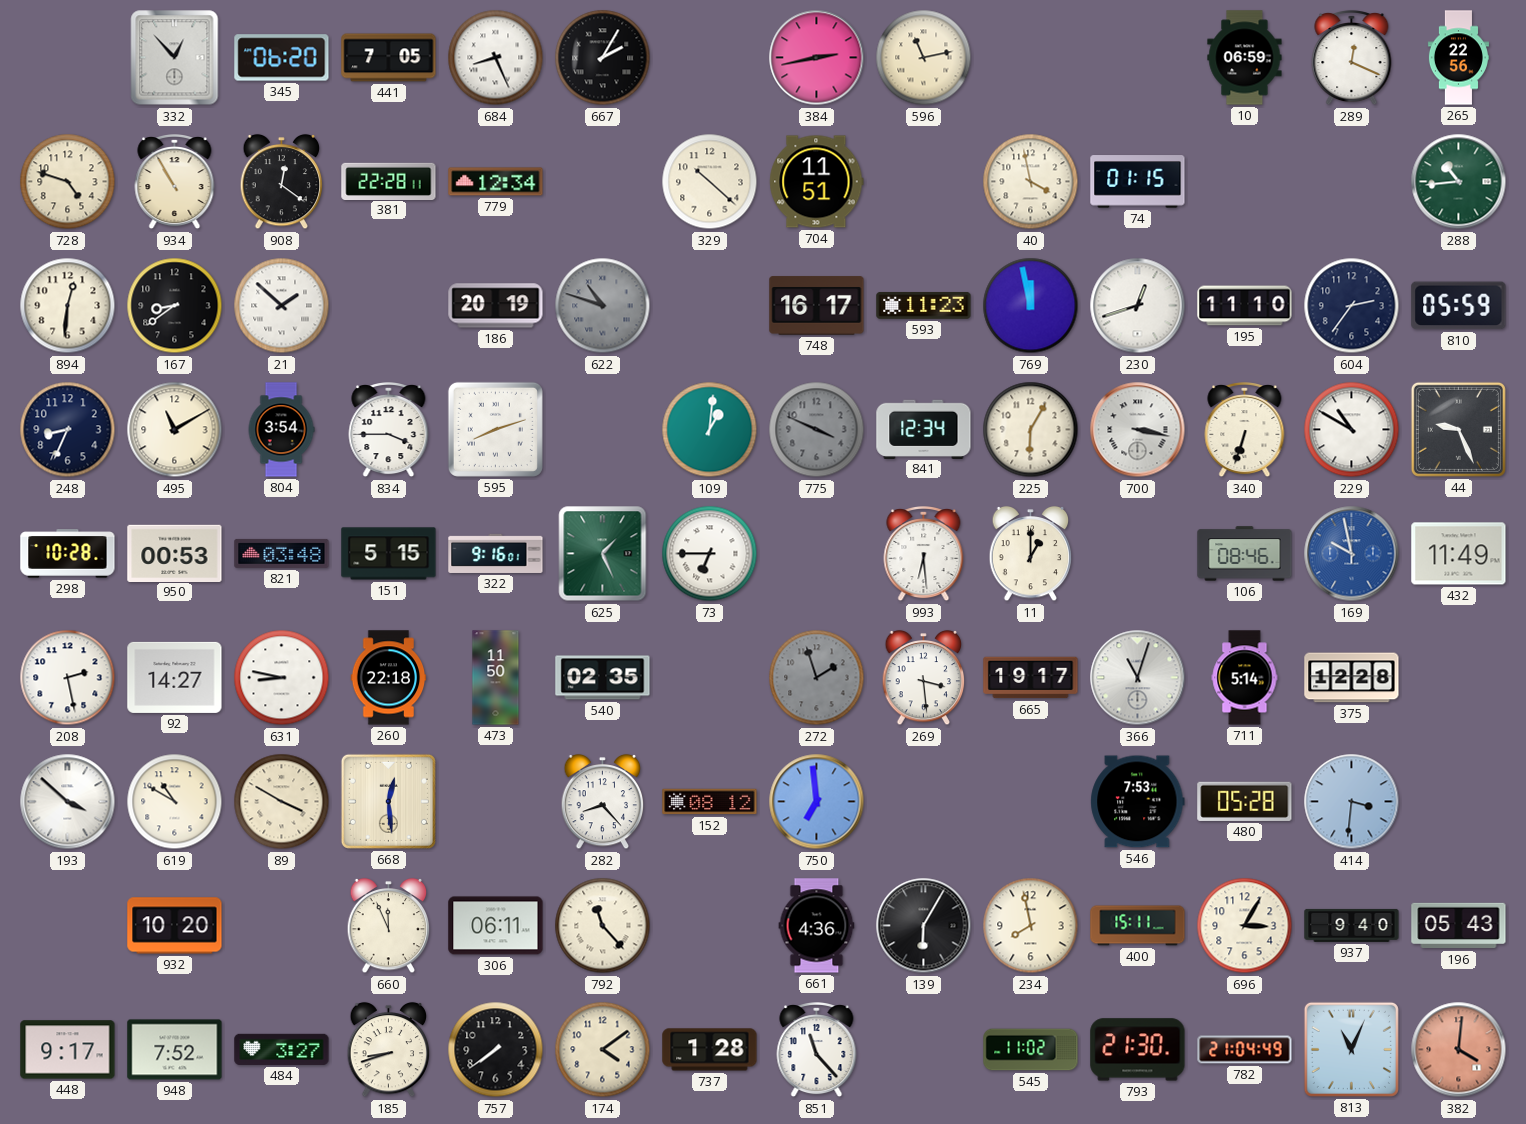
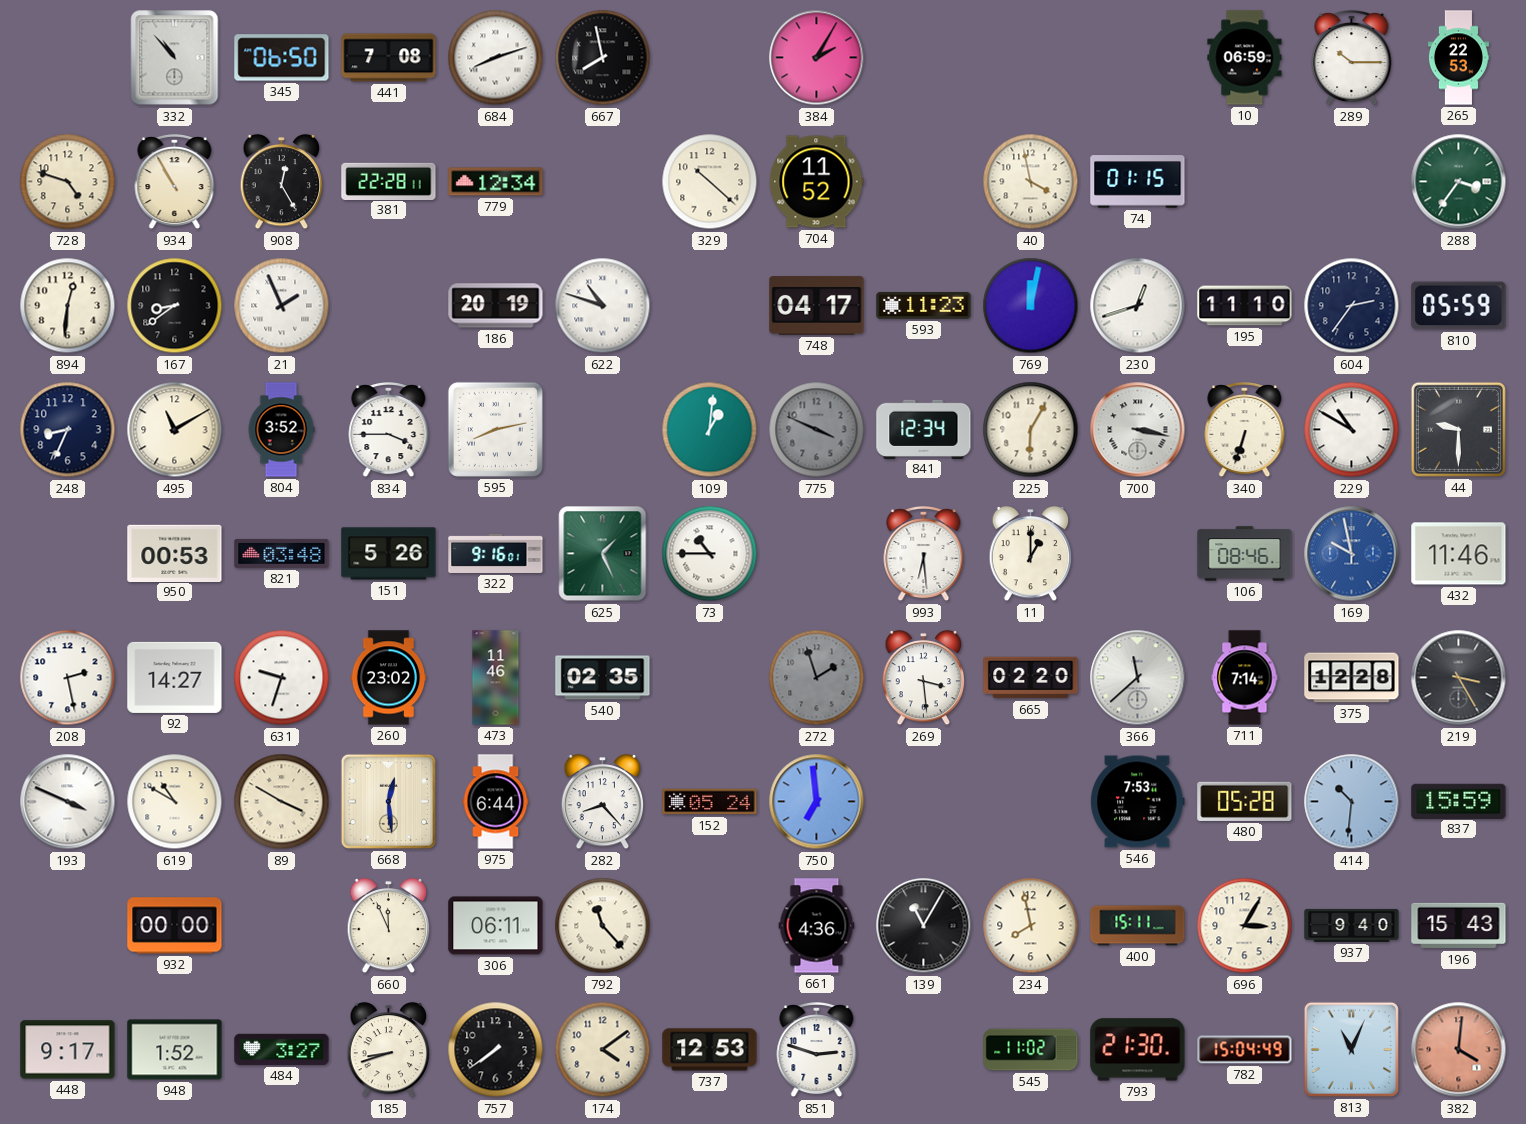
332: 12:53 -> 10:53
345: 06:20 -> 06:50
441: 7:05 -> 7:08
684: 8:26 -> 8:12
667: 2:05 -> 7:58
384: 2:43 -> 2:05
596: 11:13 -> none
289: 12:19 -> 10:15
265: 22:56 -> 22:53
908: 12:21 -> 12:25
704: 11:51 -> 11:52
288: 10:44 -> 3:36
21: 1:52 -> 1:56
622 dial: grey -> white
748: 16:17 -> 04:17
769: 11:58 -> 12:02
804: 3:54 -> 3:52
595: 8:12 -> 8:13
44: 9:26 -> 9:30
298: 10:28 -> none
151: 5:15 -> 5:26
73: 6:45 -> 10:45
432: 11:49 -> 11:46
631: 8:47 -> 9:33
260: 22:18 -> 23:02
473: 11:50 -> 11:46
665: 19:17 -> 02:20
366: 11:03 -> 11:38
711: 5:14 -> 7:14
219: none -> 3:25
193: 3:52 -> 3:49
975: none -> 6:44
152: 08:12 -> 05:24
414: 3:31 -> 10:31
837: none -> 15:59
932: 10:20 -> 00:00
139: 6:05 -> 11:05
196: 05:43 -> 15:43
948: 7:52 -> 1:52
737: 1:28 -> 12:53
851: 11:23 -> 2:48
782: 21:04 -> 15:04
